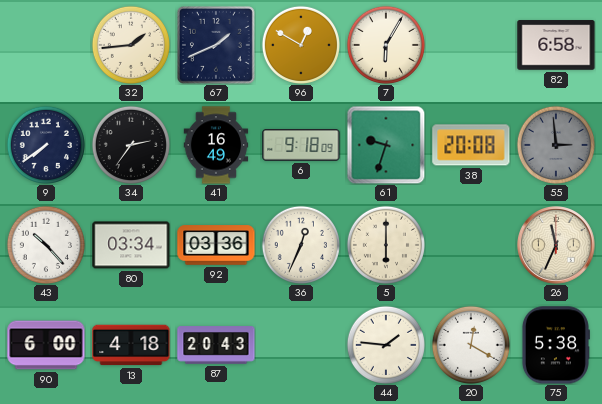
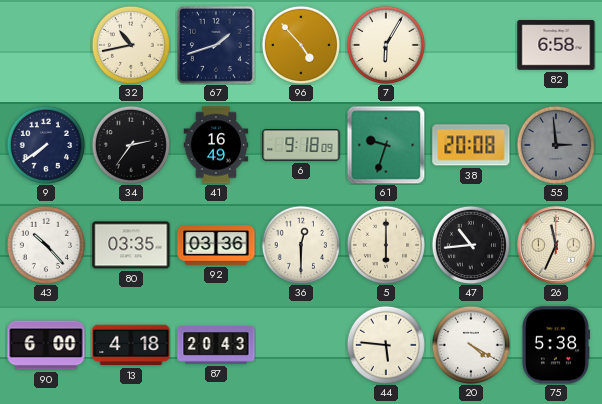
32: 1:44 -> 10:43
67: 1:41 -> 1:42
96: 12:50 -> 4:53
80: 03:34 -> 03:35
36: 12:34 -> 12:30
47: none -> 10:44
44: 1:46 -> 5:46
20: 12:20 -> 4:20
